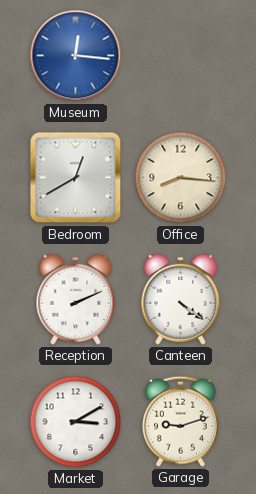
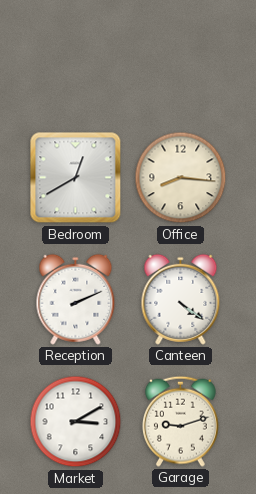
Museum: 12:16 -> none
